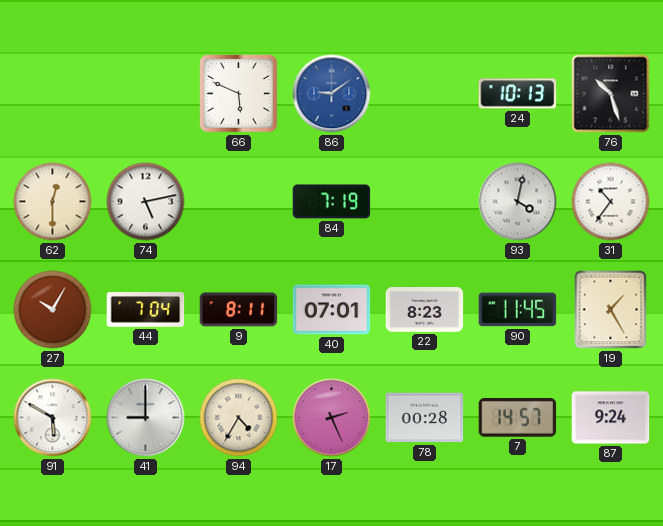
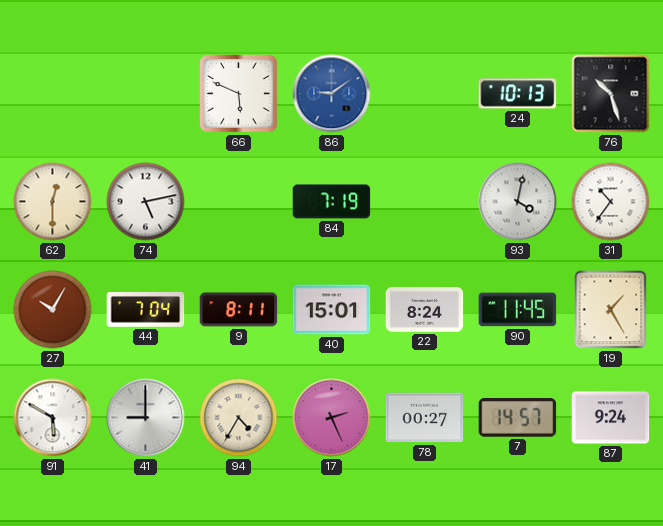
40: 07:01 -> 15:01
22: 8:23 -> 8:24
78: 00:28 -> 00:27
